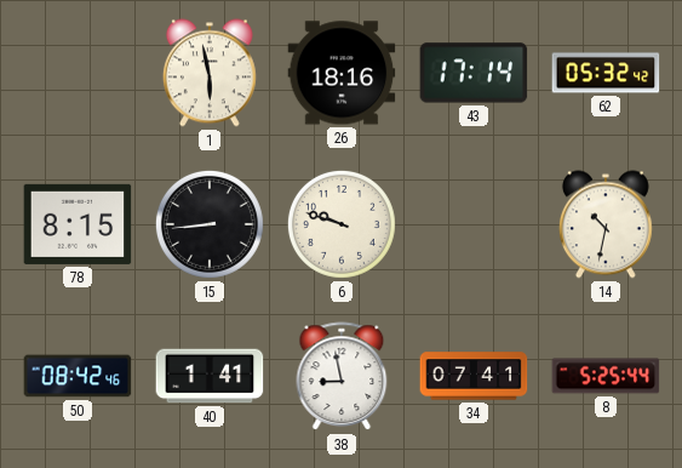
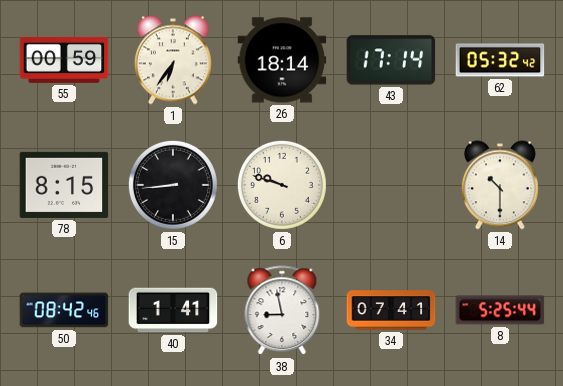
55: none -> 00:59
1: 5:58 -> 6:36
26: 18:16 -> 18:14
14: 10:32 -> 10:30
